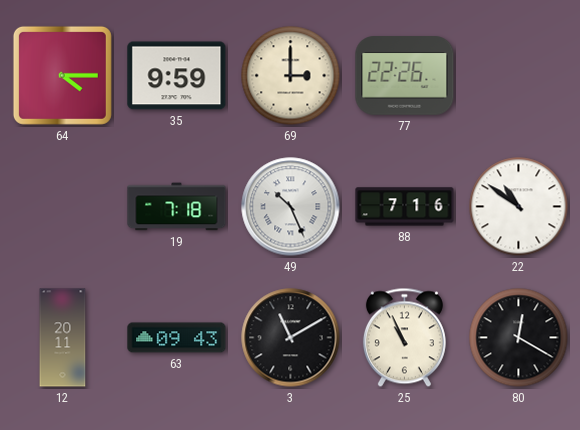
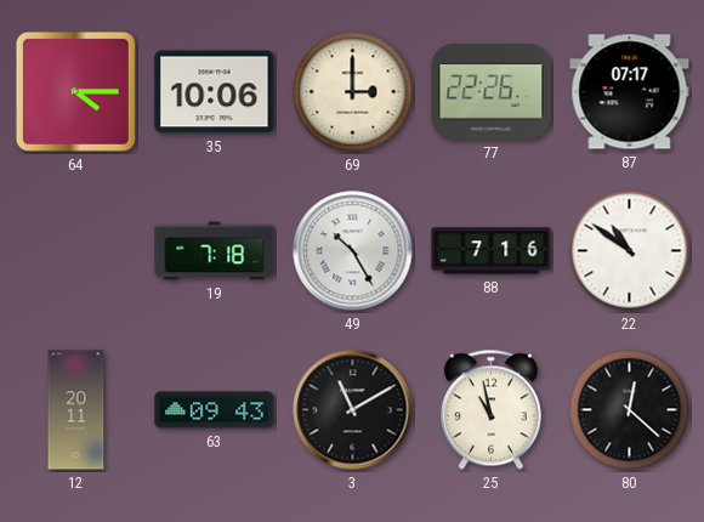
35: 9:59 -> 10:06
87: none -> 07:17
49: 10:26 -> 10:25
25: 10:56 -> 10:58
80: 12:20 -> 12:22
